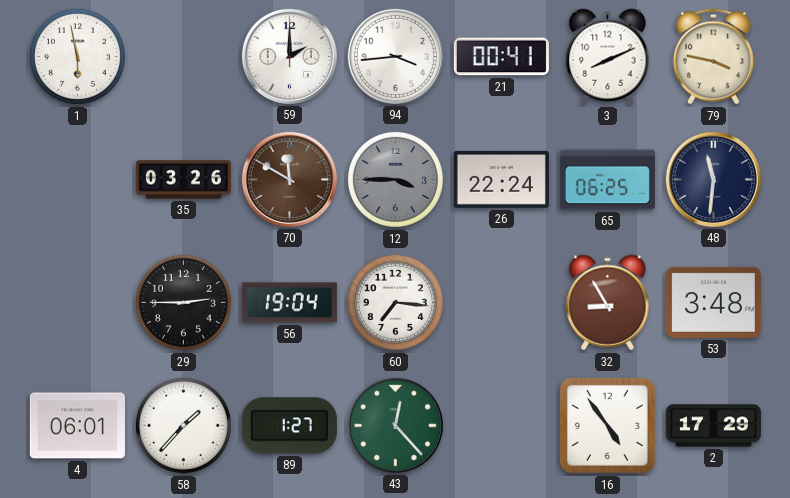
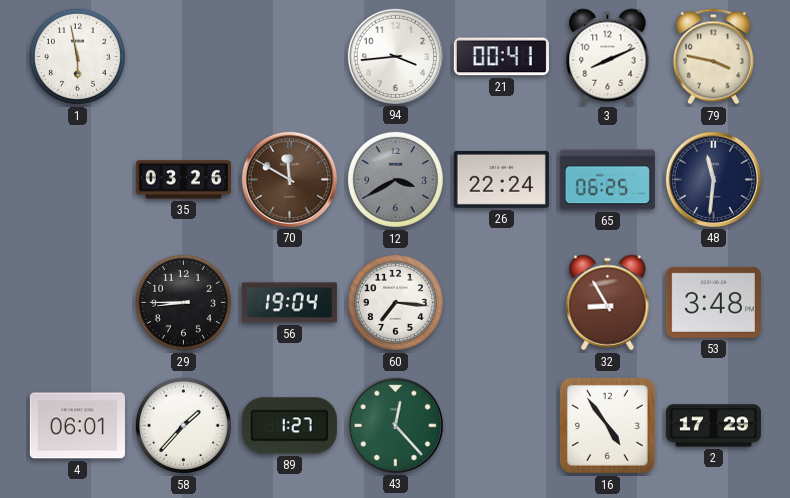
59: 2:00 -> none
12: 3:45 -> 3:40
29: 2:45 -> 8:45
